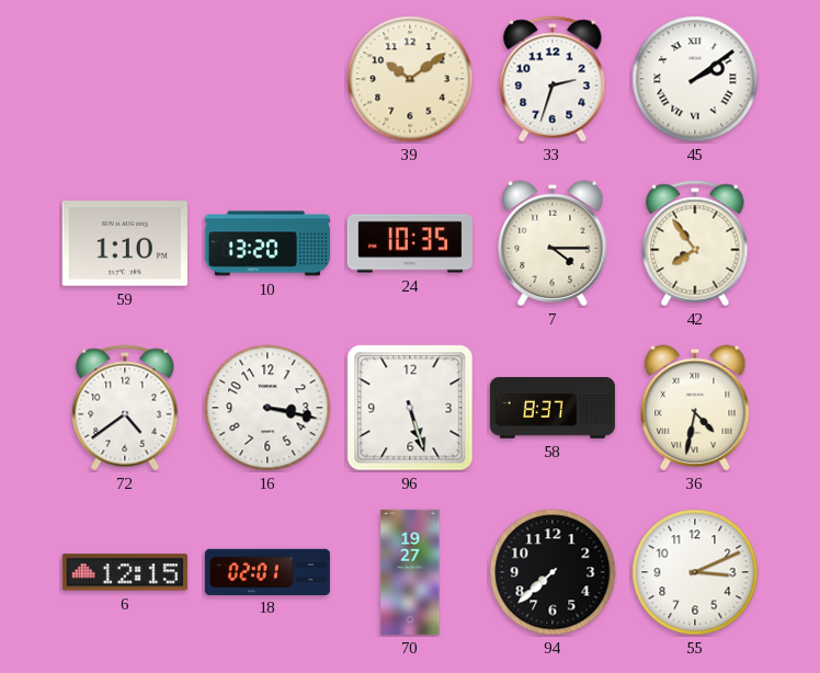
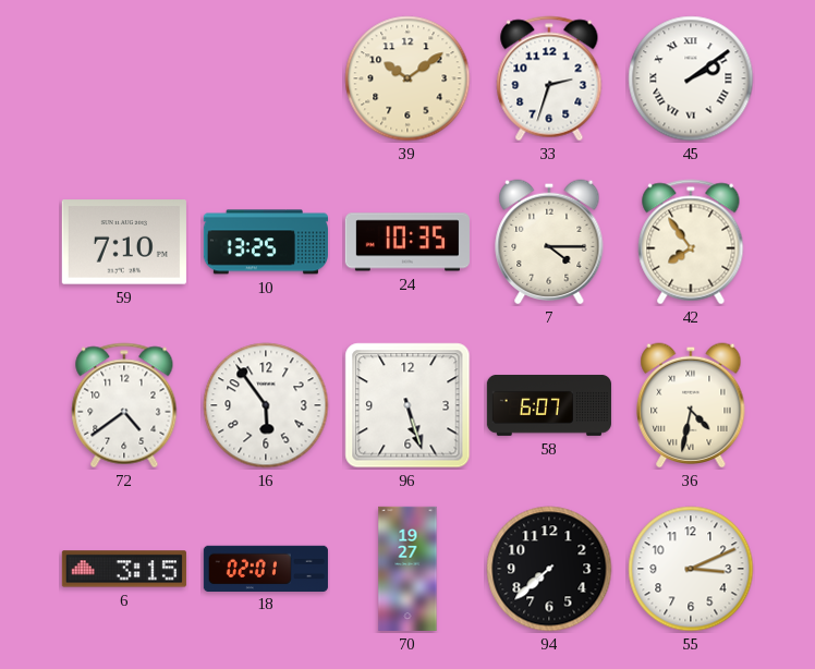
59: 1:10 -> 7:10
10: 13:20 -> 13:25
16: 3:17 -> 5:54
58: 8:37 -> 6:07
6: 12:15 -> 3:15
